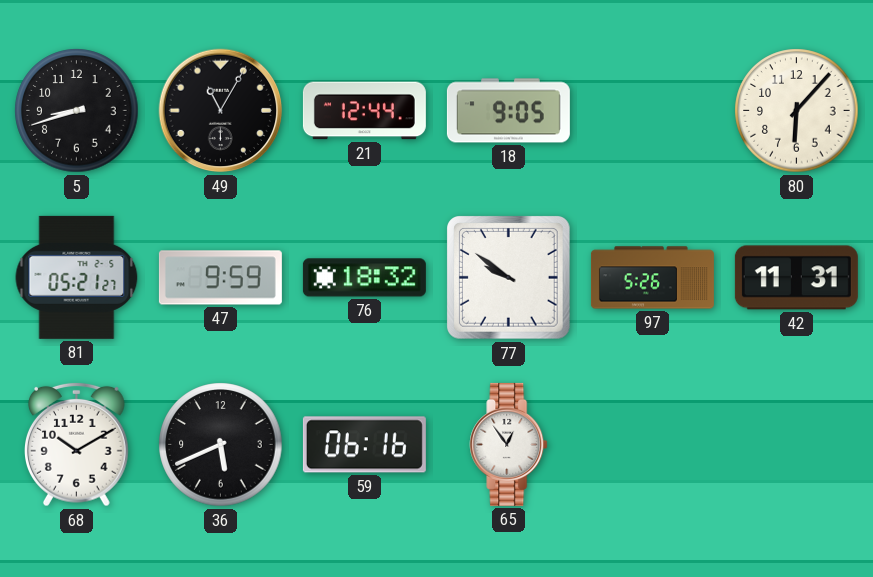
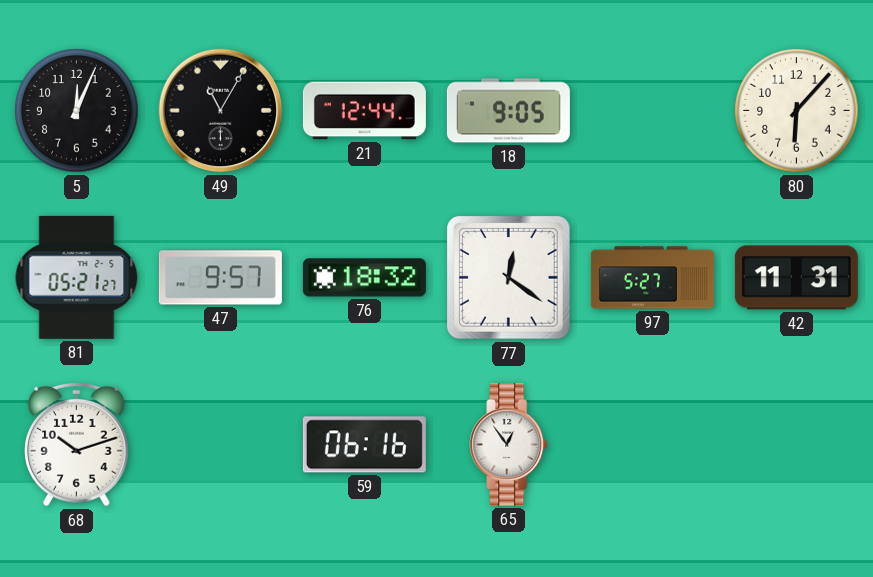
5: 8:42 -> 12:04
47: 9:59 -> 9:57
77: 9:51 -> 12:21
97: 5:26 -> 5:27
68: 10:10 -> 10:12
36: 5:41 -> none
